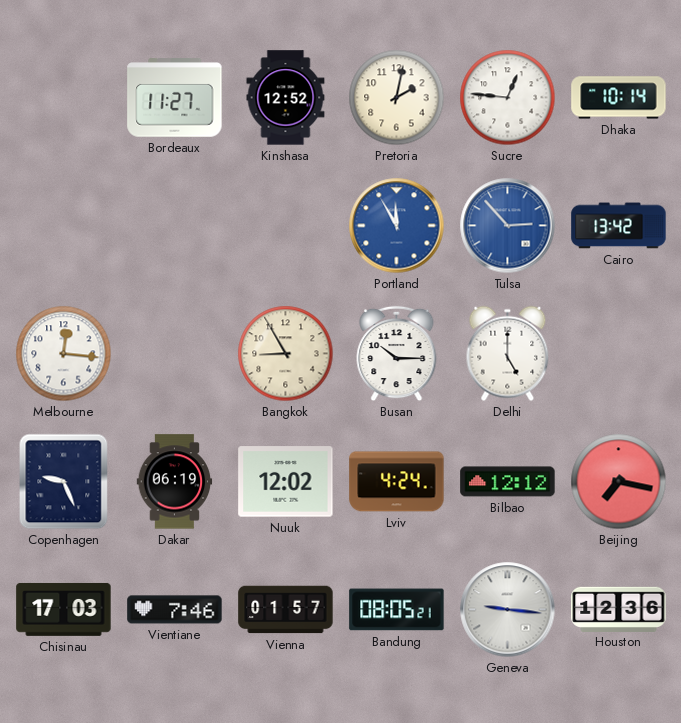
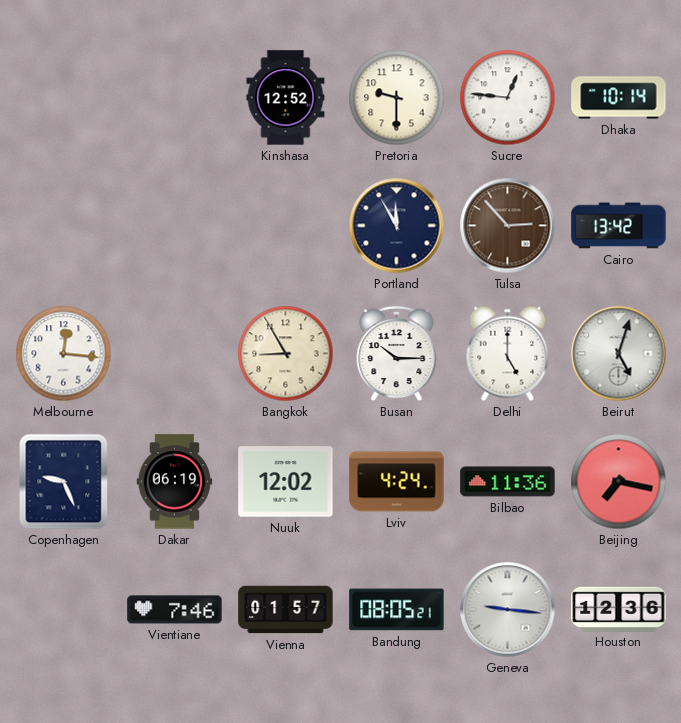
Bordeaux: 11:27 -> none
Pretoria: 2:02 -> 9:30
Portland dial: blue -> navy
Tulsa dial: blue -> brown
Beirut: none -> 5:03
Bilbao: 12:12 -> 11:36
Chisinau: 17:03 -> none
